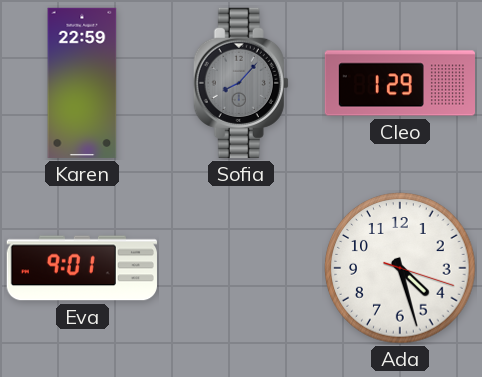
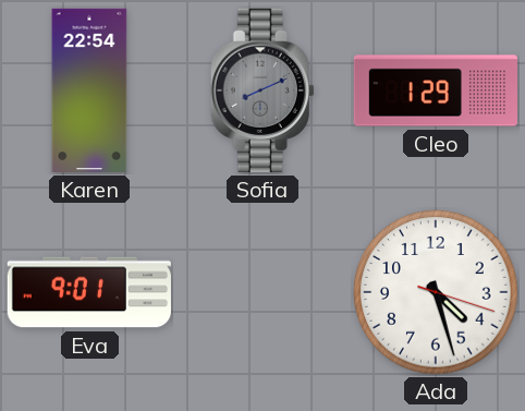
Karen: 22:59 -> 22:54
Sofia: 8:07 -> 8:11
